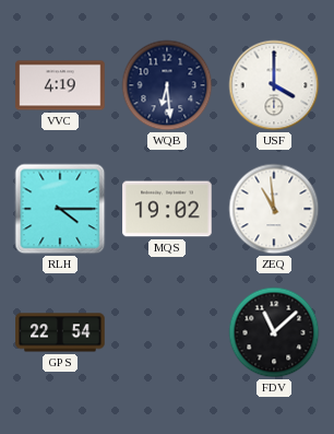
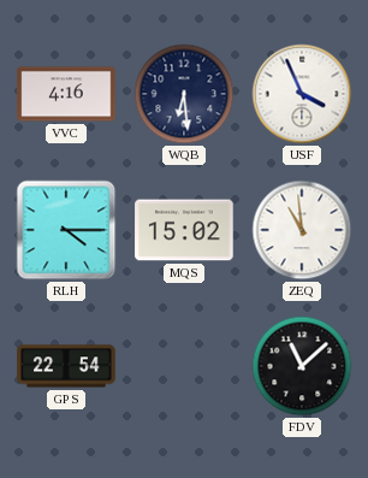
VVC: 4:19 -> 4:16
USF: 4:00 -> 3:56
MQS: 19:02 -> 15:02
